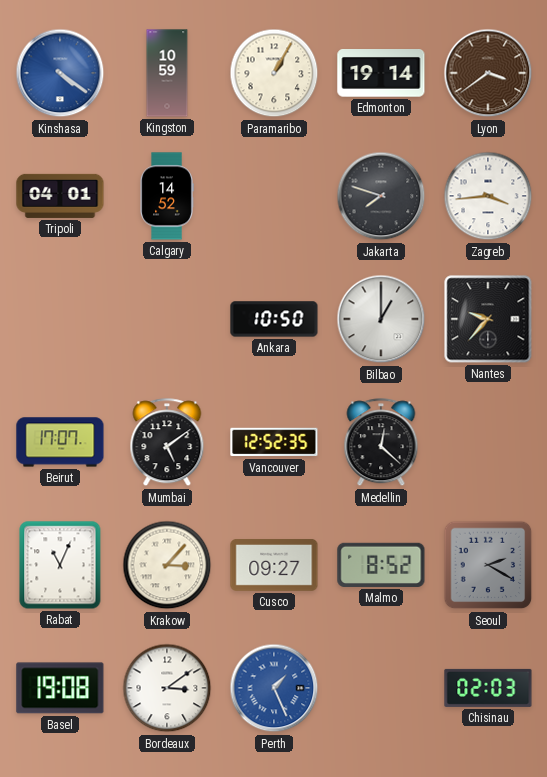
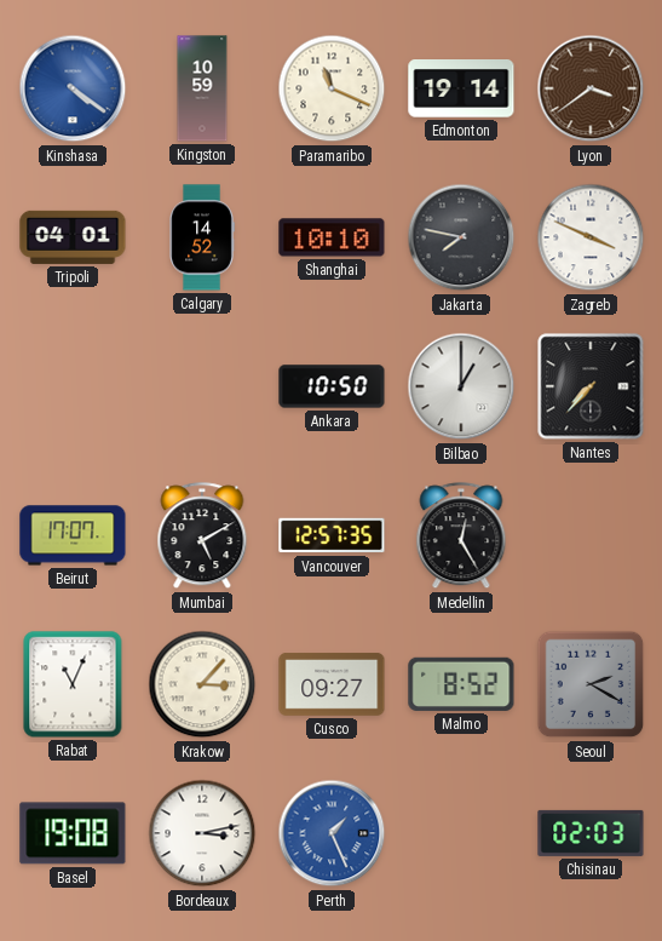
Paramaribo: 1:05 -> 11:19
Shanghai: none -> 10:10
Jakarta: 7:48 -> 7:47
Zagreb: 3:44 -> 3:49
Nantes: 9:37 -> 7:37
Mumbai: 5:09 -> 5:10
Vancouver: 12:52 -> 12:57
Medellin: 12:22 -> 12:25
Bordeaux: 3:09 -> 3:13
